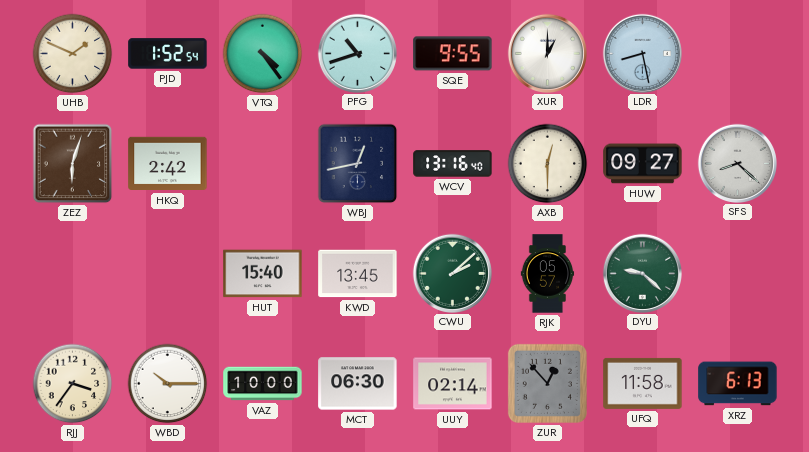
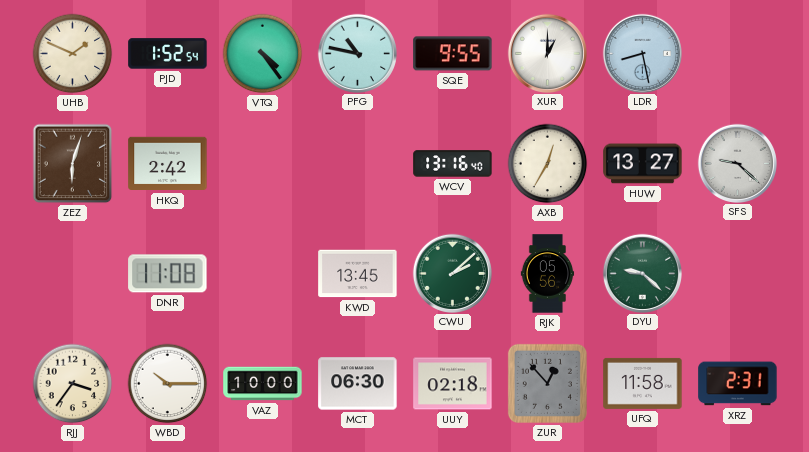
PFG: 10:42 -> 10:47
WBJ: 12:43 -> none
AXB: 12:30 -> 12:35
HUW: 09:27 -> 13:27
SFS: 8:22 -> 9:22
DNR: none -> 11:08
HUT: 15:40 -> none
RJK: 05:57 -> 05:56
UUY: 02:14 -> 02:18
XRZ: 6:13 -> 2:31
